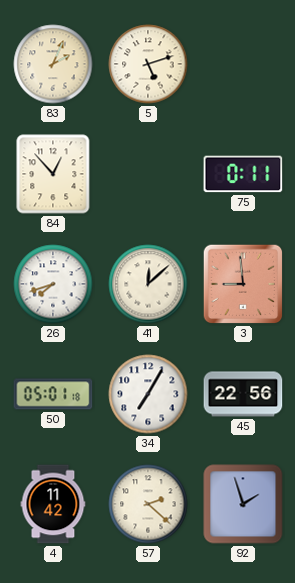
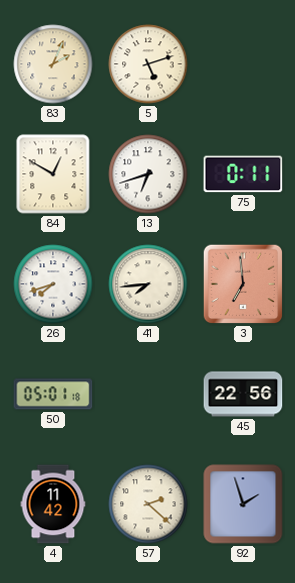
84: 12:53 -> 12:50
13: none -> 6:42
41: 12:08 -> 7:44
3: 8:59 -> 6:59
34: 7:05 -> none
